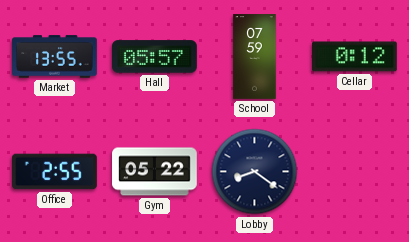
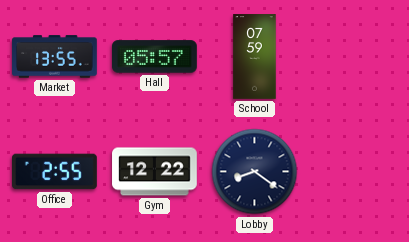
Cellar: 0:12 -> none
Gym: 05:22 -> 12:22
